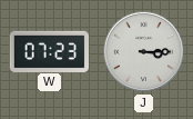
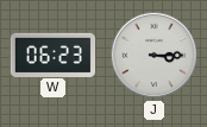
W: 07:23 -> 06:23
